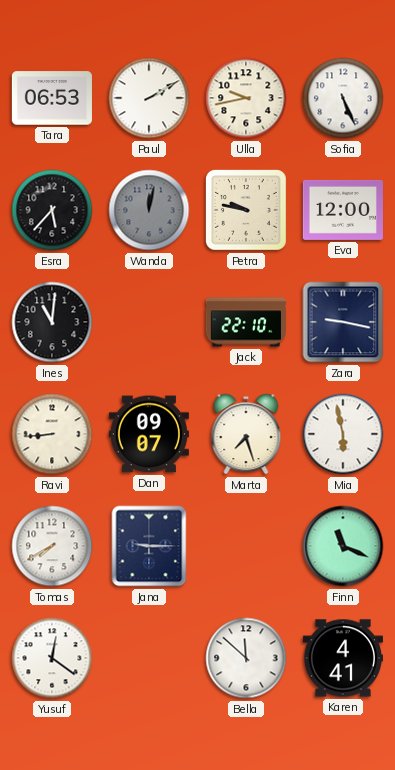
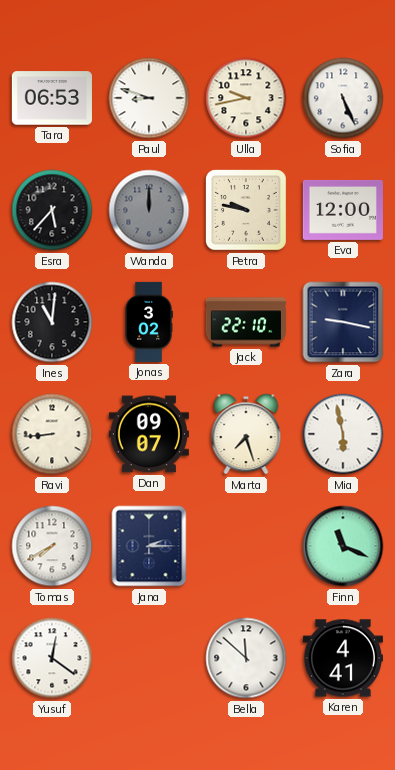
Paul: 2:10 -> 8:48
Wanda: 12:02 -> 12:00
Jonas: none -> 3:02
Jana: 9:15 -> 2:15
